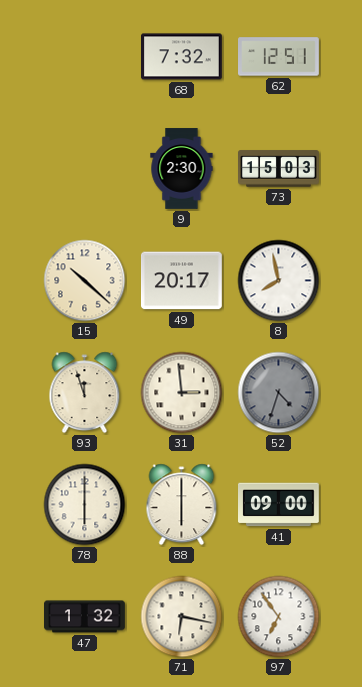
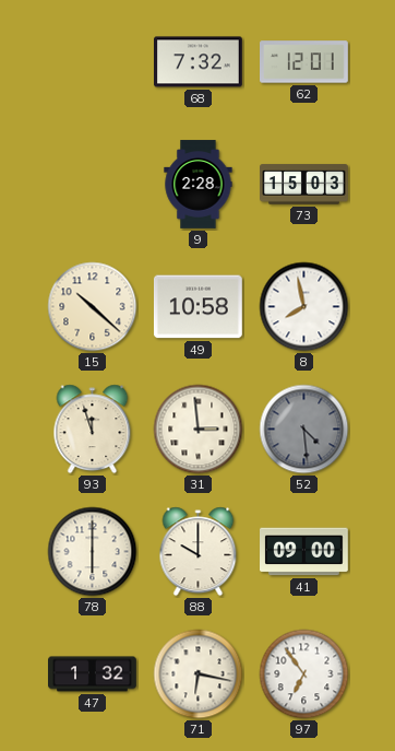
62: 12:51 -> 12:01
9: 2:30 -> 2:28
49: 20:17 -> 10:58
52: 4:33 -> 4:29
88: 6:00 -> 10:00
